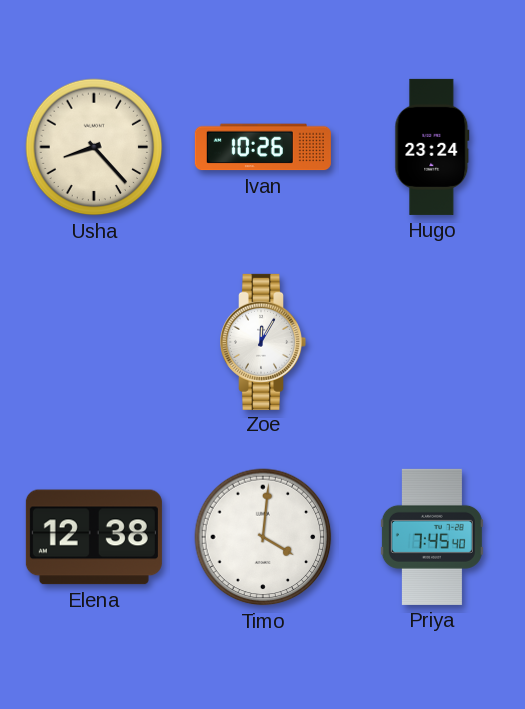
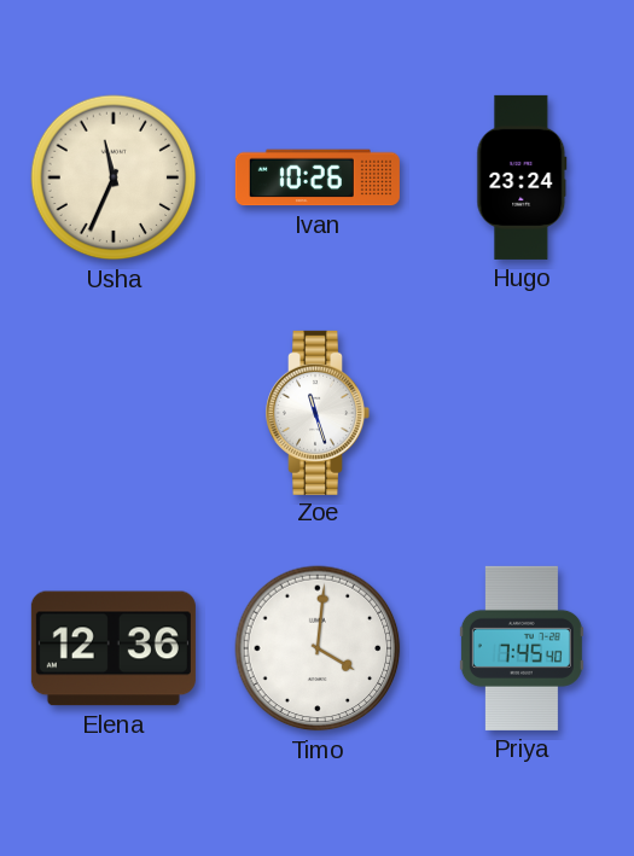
Usha: 8:23 -> 11:34
Zoe: 12:05 -> 11:27
Elena: 12:38 -> 12:36
